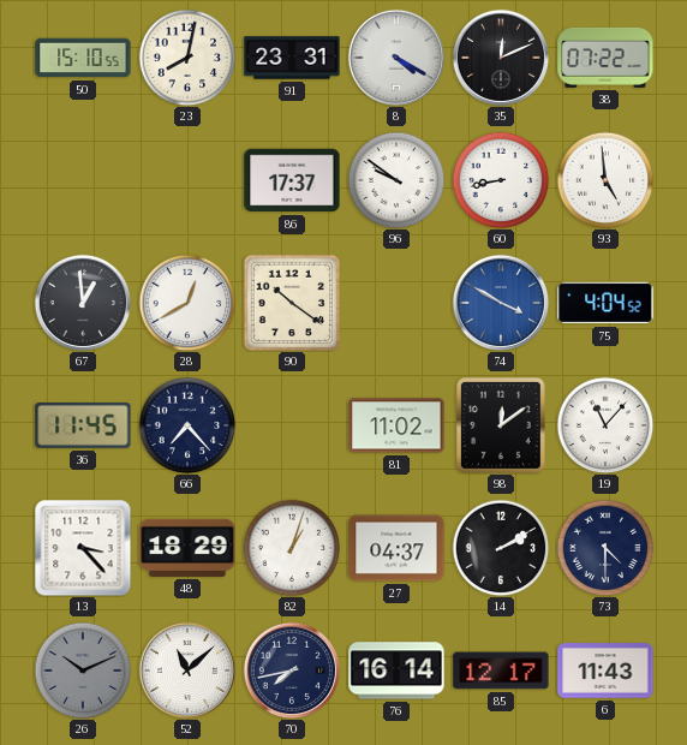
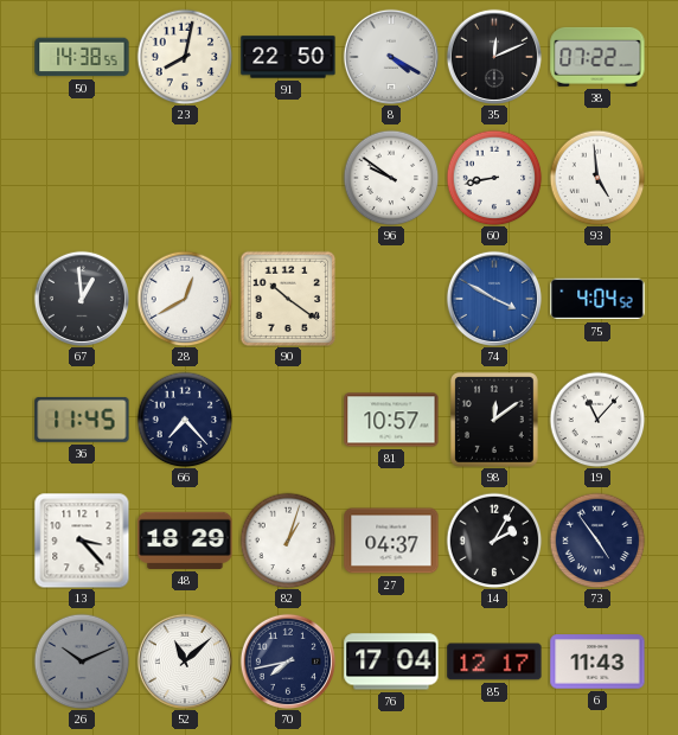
50: 15:10 -> 14:38
91: 23:31 -> 22:50
86: 17:37 -> none
81: 11:02 -> 10:57
14: 2:10 -> 2:05
73: 4:30 -> 4:54
76: 16:14 -> 17:04
